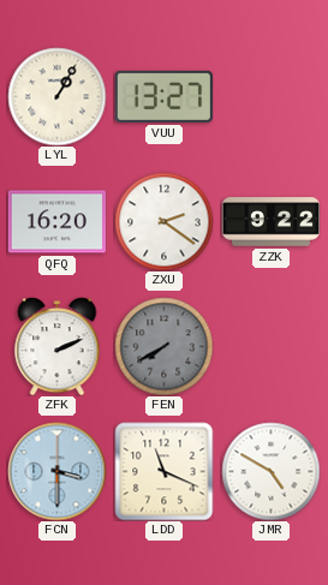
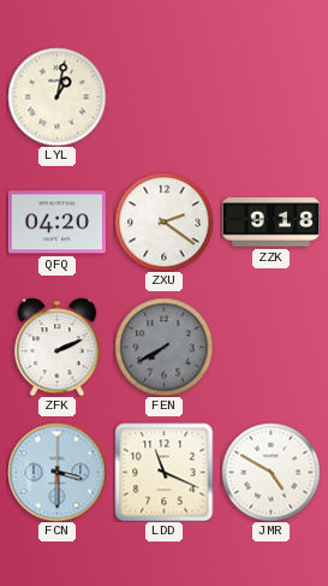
LYL: 1:05 -> 1:02
VUU: 13:27 -> none
QFQ: 16:20 -> 04:20
ZZK: 9:22 -> 9:18
